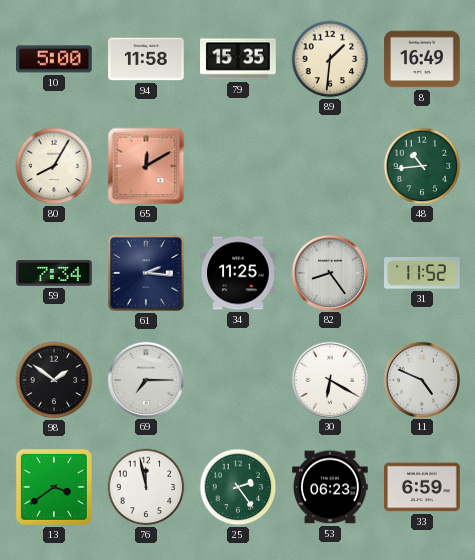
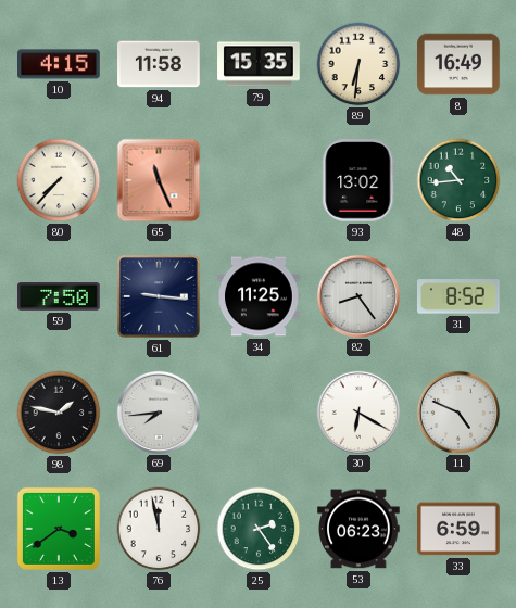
10: 5:00 -> 4:15
89: 1:31 -> 6:31
80: 8:05 -> 7:37
65: 12:10 -> 11:26
93: none -> 13:02
59: 7:34 -> 7:50
61: 2:16 -> 9:16
31: 11:52 -> 8:52
98: 1:51 -> 1:47
69: 7:15 -> 7:44
